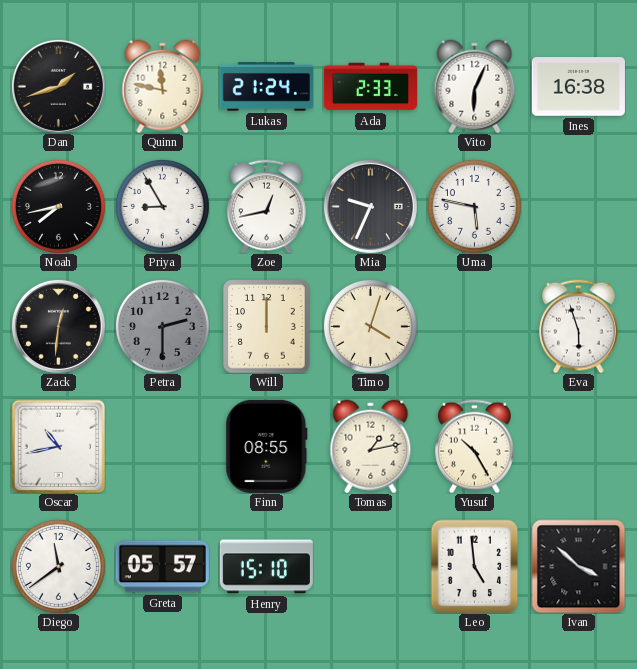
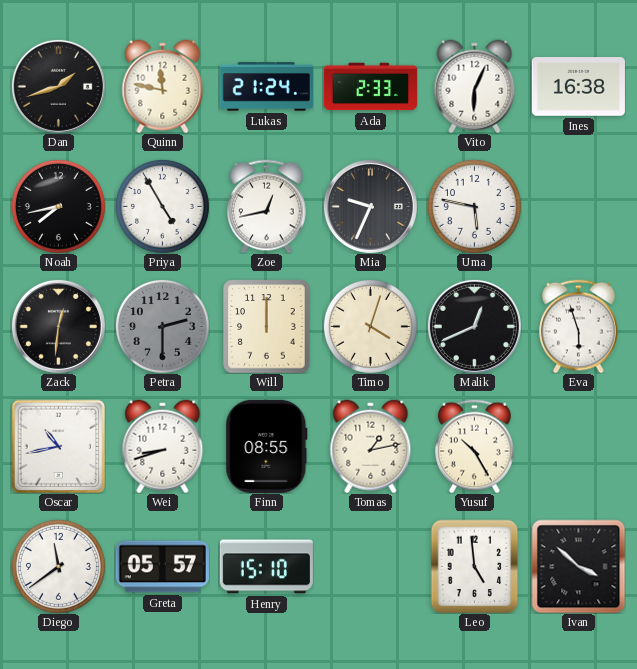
Priya: 8:55 -> 4:55
Malik: none -> 12:41
Wei: none -> 8:42
